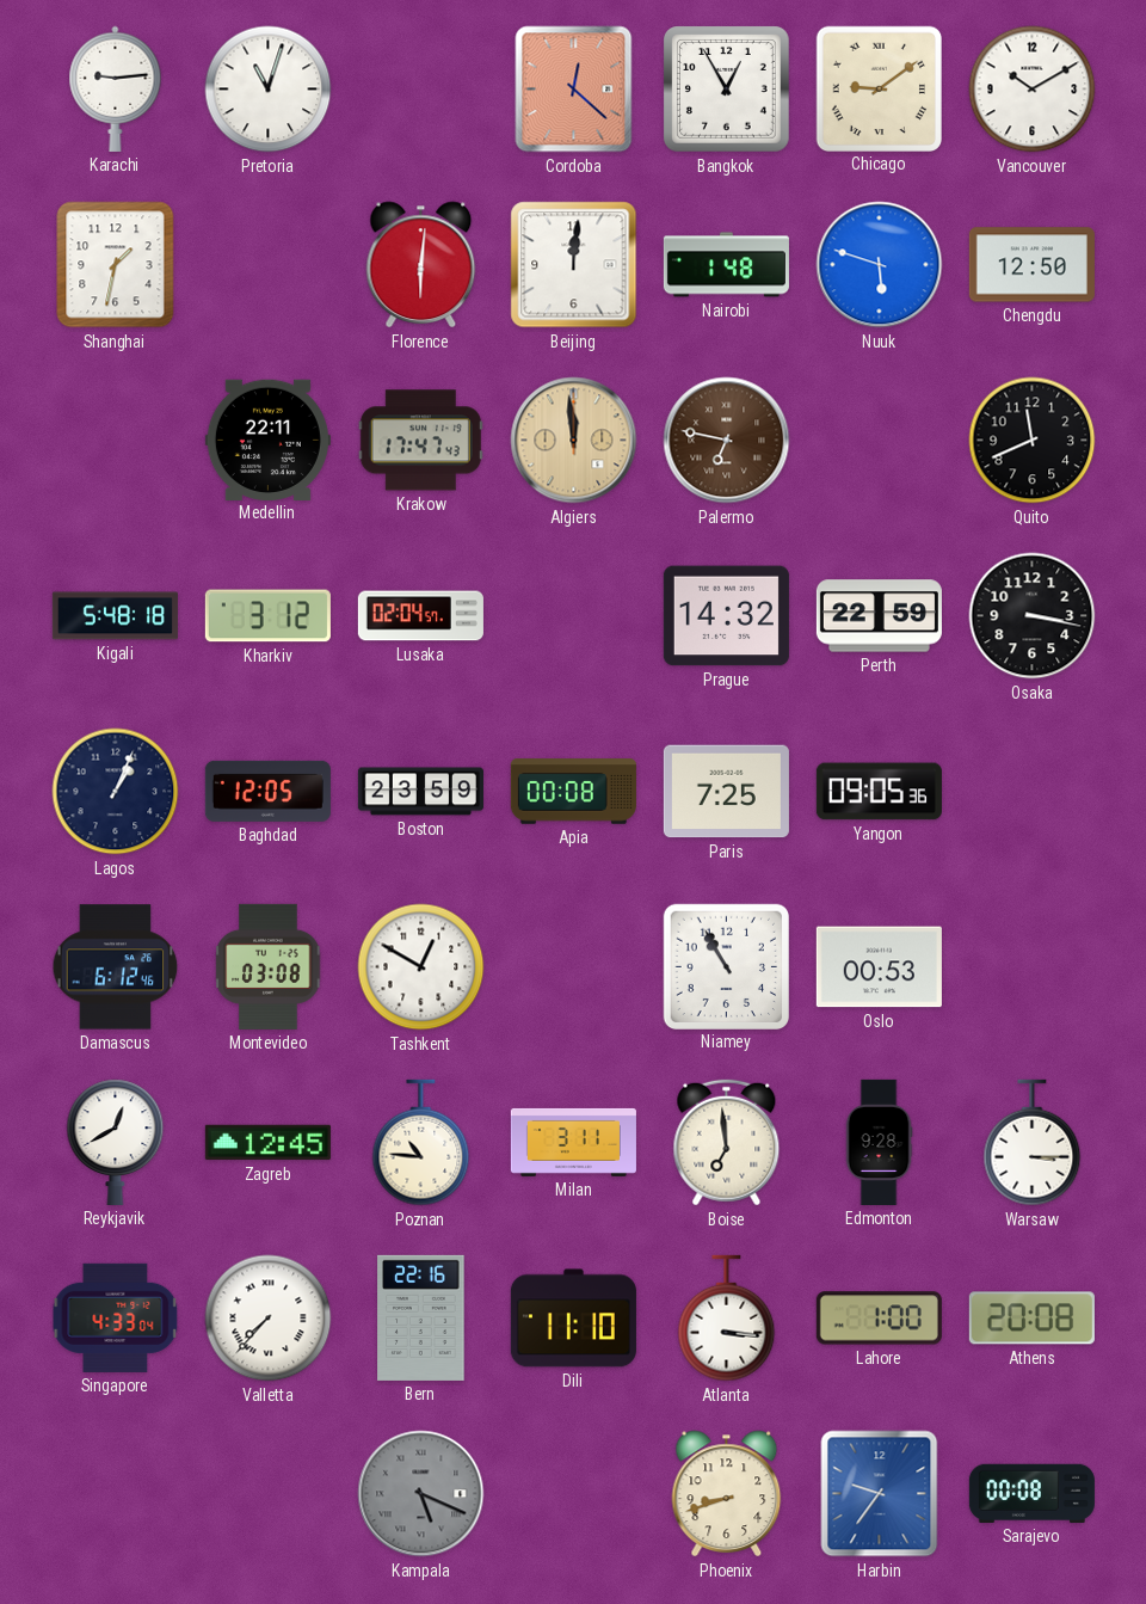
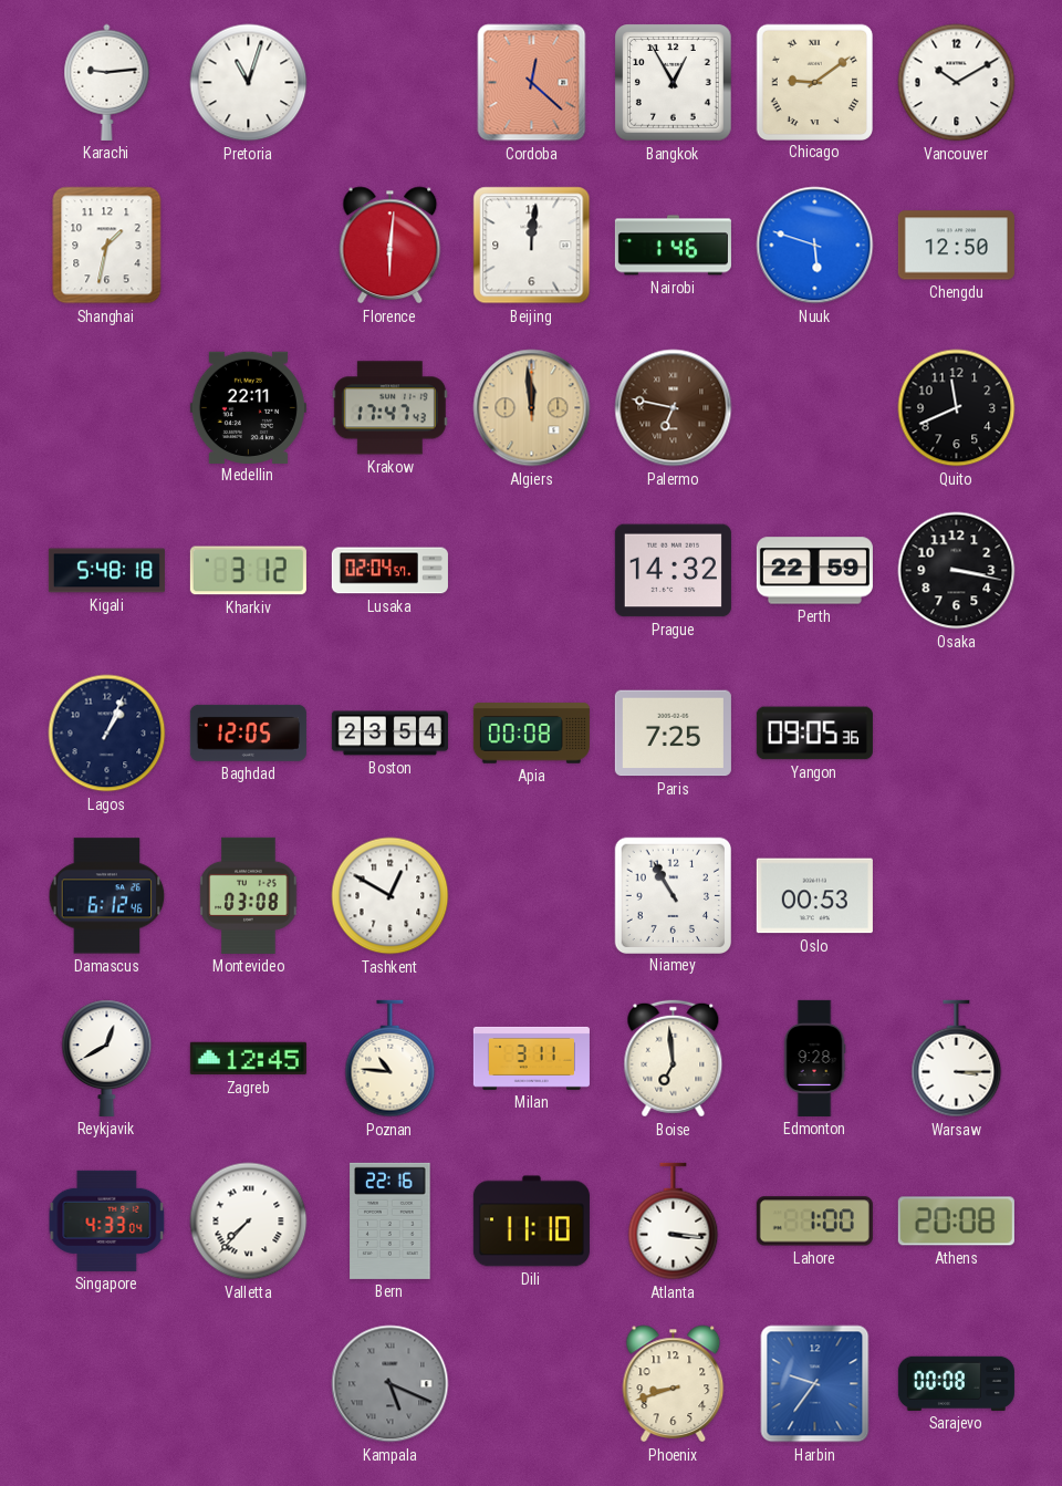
Nairobi: 1:48 -> 1:46
Boston: 23:59 -> 23:54
